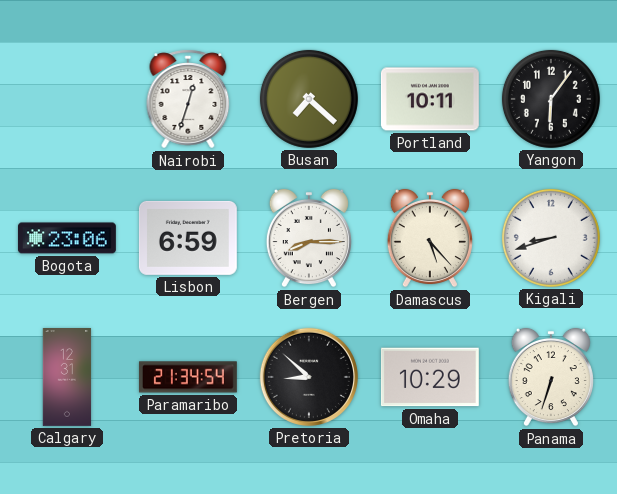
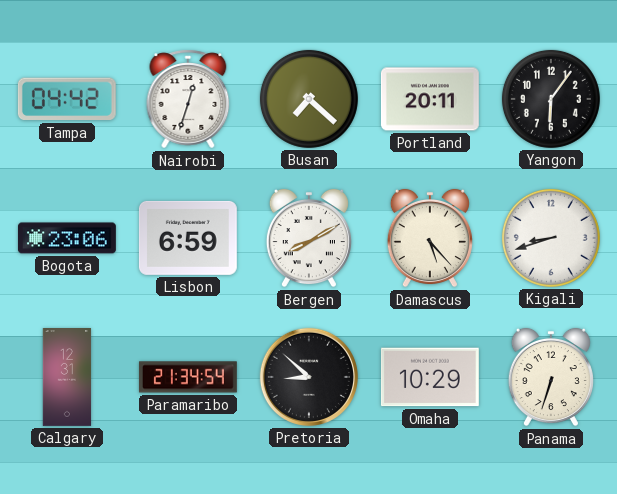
Tampa: none -> 04:42
Portland: 10:11 -> 20:11
Bergen: 8:15 -> 8:10
